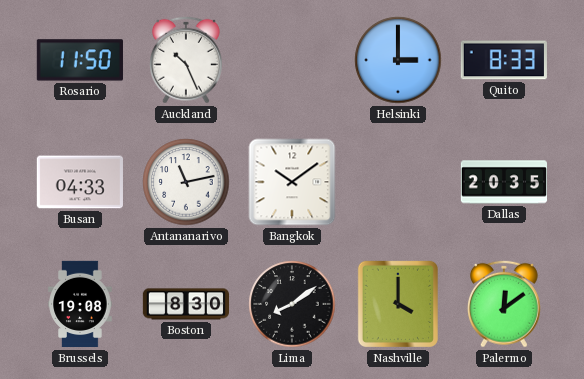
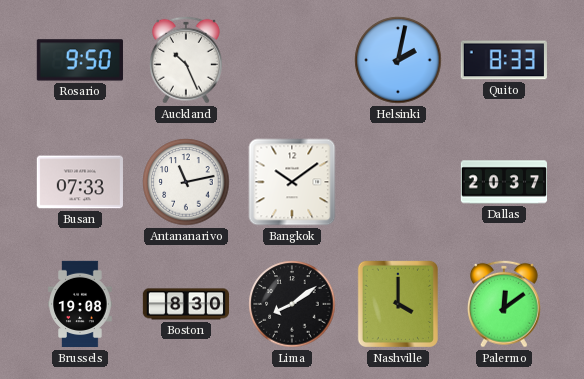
Rosario: 11:50 -> 9:50
Helsinki: 3:00 -> 2:02
Busan: 04:33 -> 07:33
Dallas: 20:35 -> 20:37
